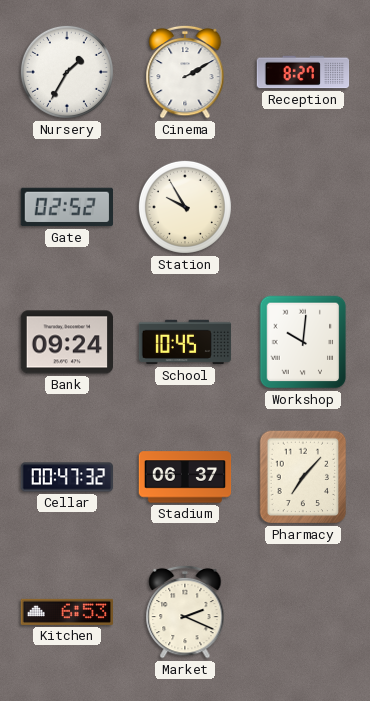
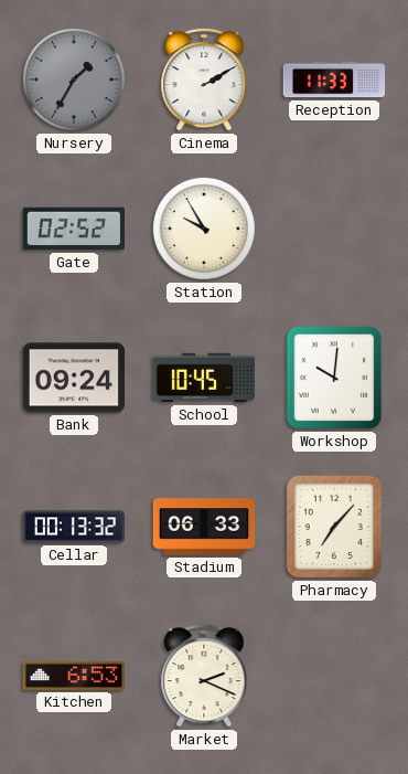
Nursery dial: white -> grey
Reception: 8:27 -> 11:33
Cellar: 00:47 -> 00:13
Stadium: 06:37 -> 06:33
